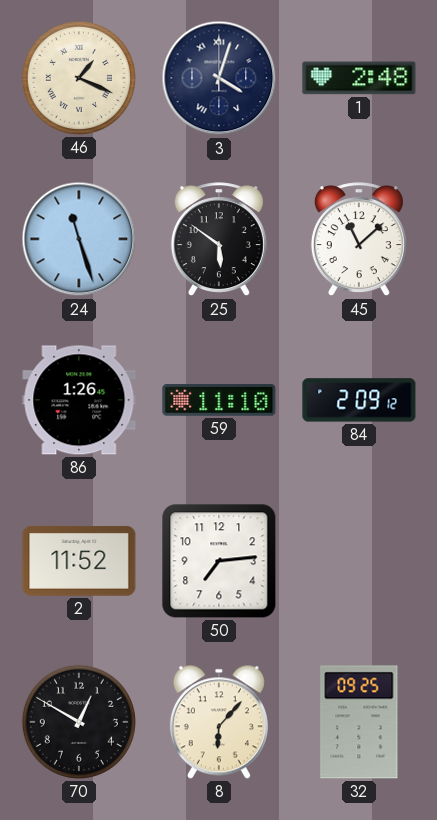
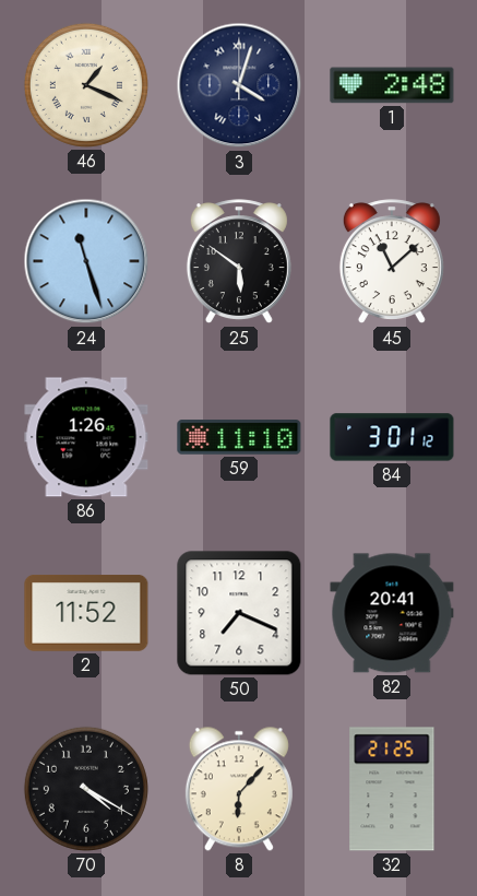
84: 2:09 -> 3:01
50: 7:14 -> 7:19
82: none -> 20:41
70: 12:50 -> 4:20
32: 09:25 -> 21:25
